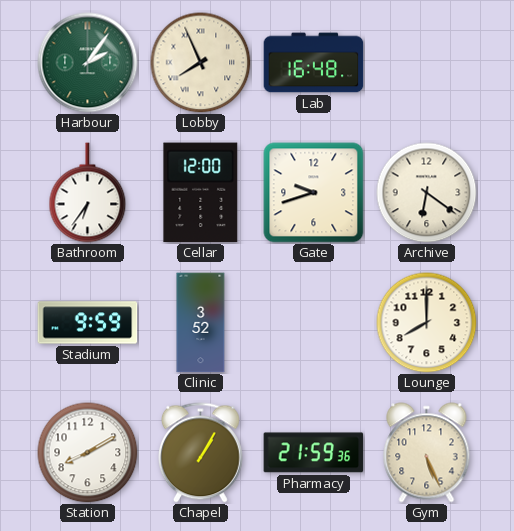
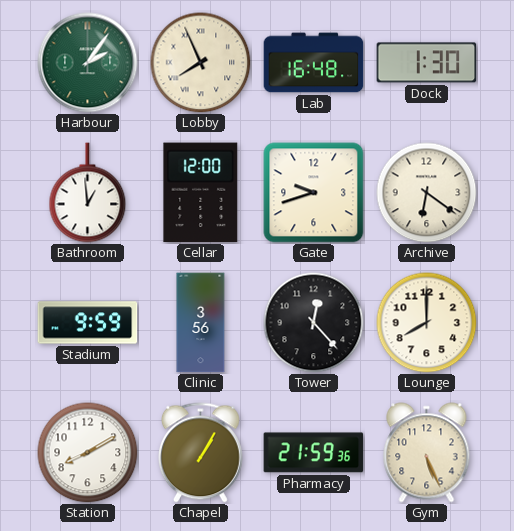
Dock: none -> 1:30
Bathroom: 6:36 -> 12:59
Clinic: 3:52 -> 3:56
Tower: none -> 12:23
